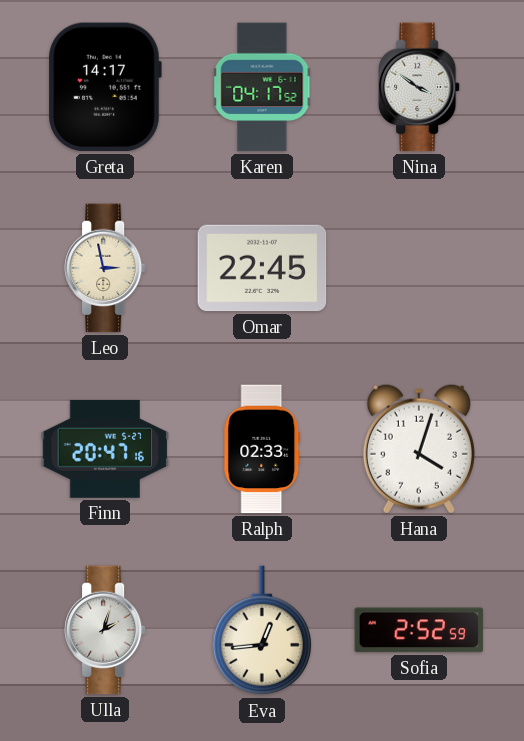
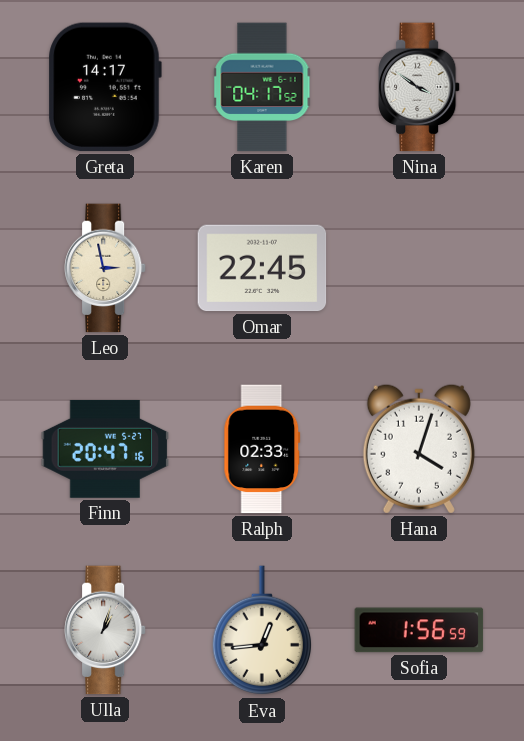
Ulla: 2:03 -> 1:03
Sofia: 2:52 -> 1:56
